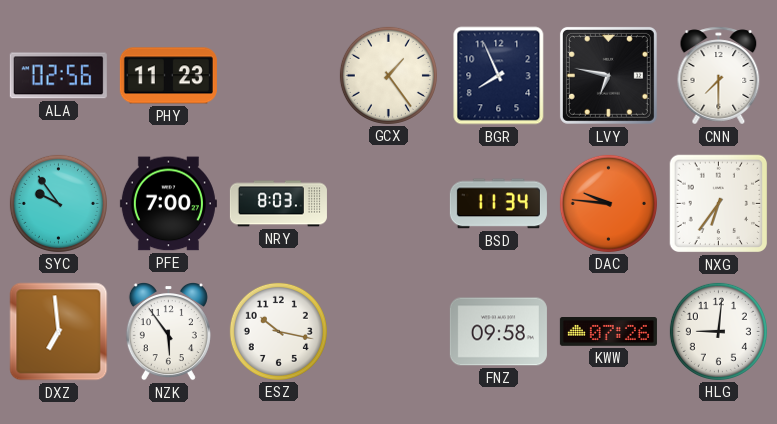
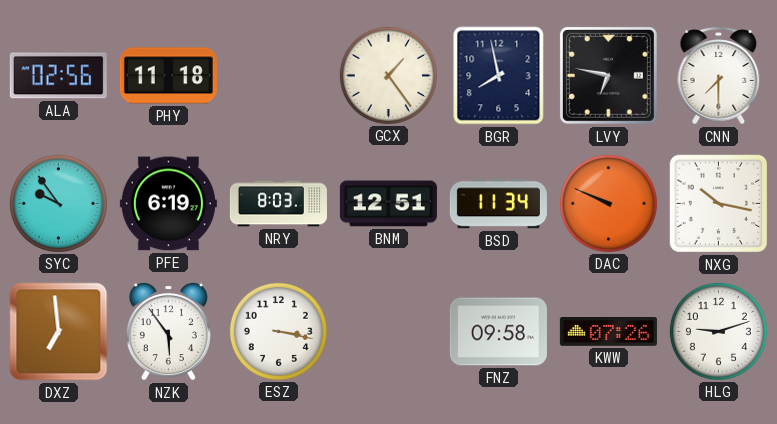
PHY: 11:23 -> 11:18
BGR: 7:56 -> 7:58
PFE: 7:00 -> 6:19
BNM: none -> 12:51
DAC: 9:46 -> 9:49
NXG: 6:36 -> 10:17
ESZ: 10:17 -> 3:17
HLG: 9:01 -> 9:12
